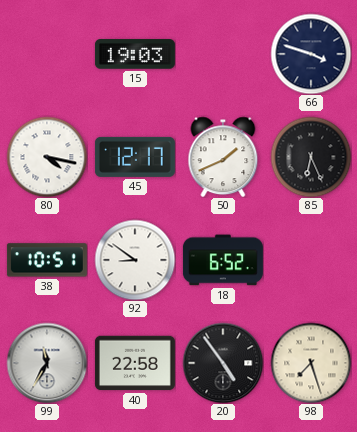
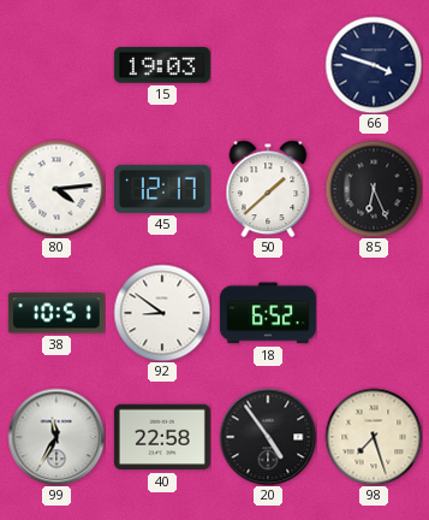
80: 4:17 -> 4:14
50: 1:41 -> 1:38
